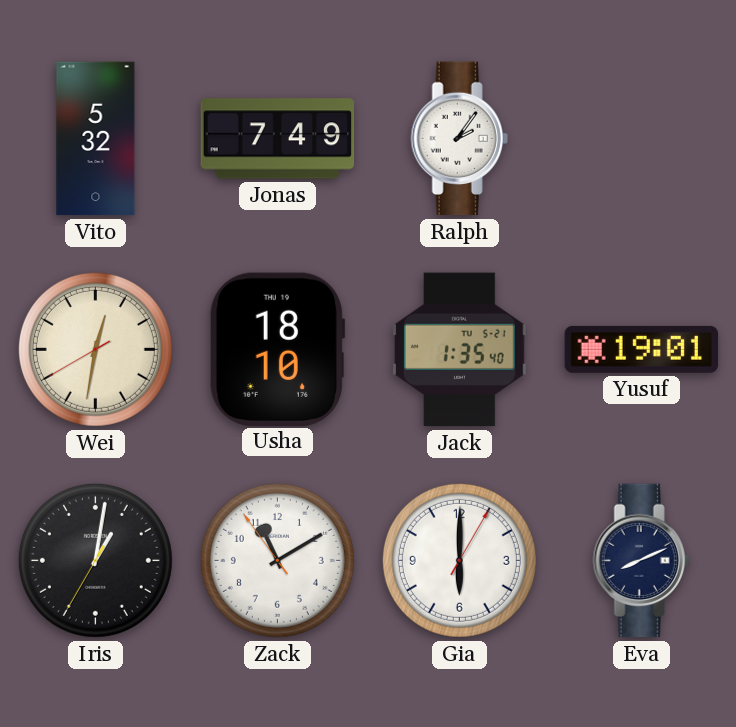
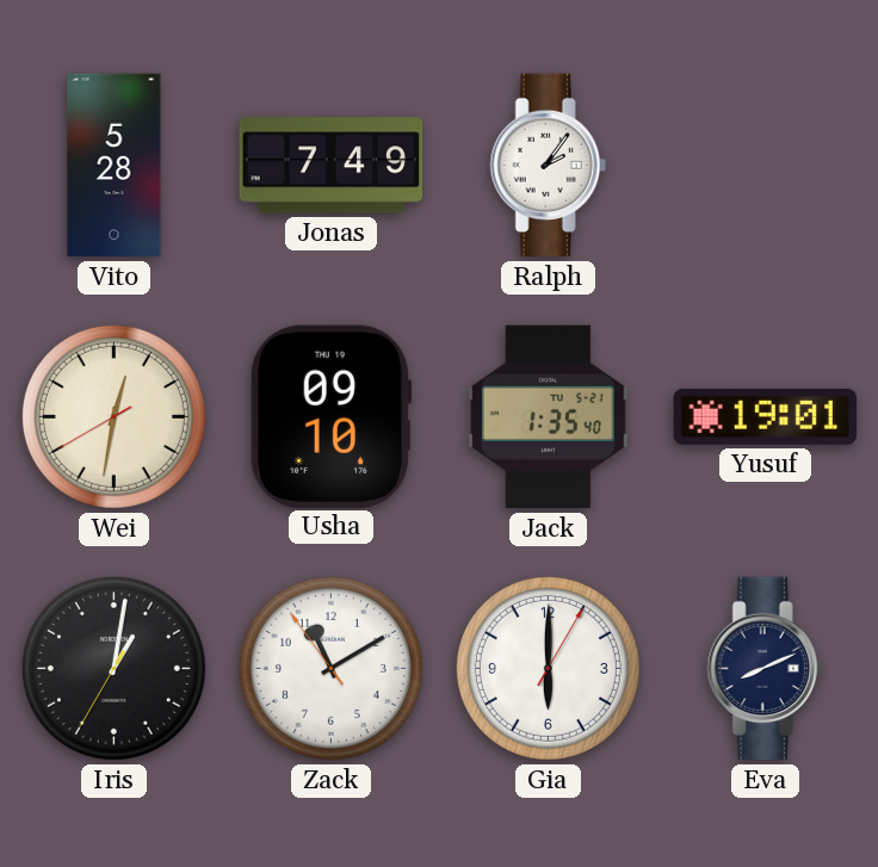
Vito: 5:32 -> 5:28
Usha: 18:10 -> 09:10
